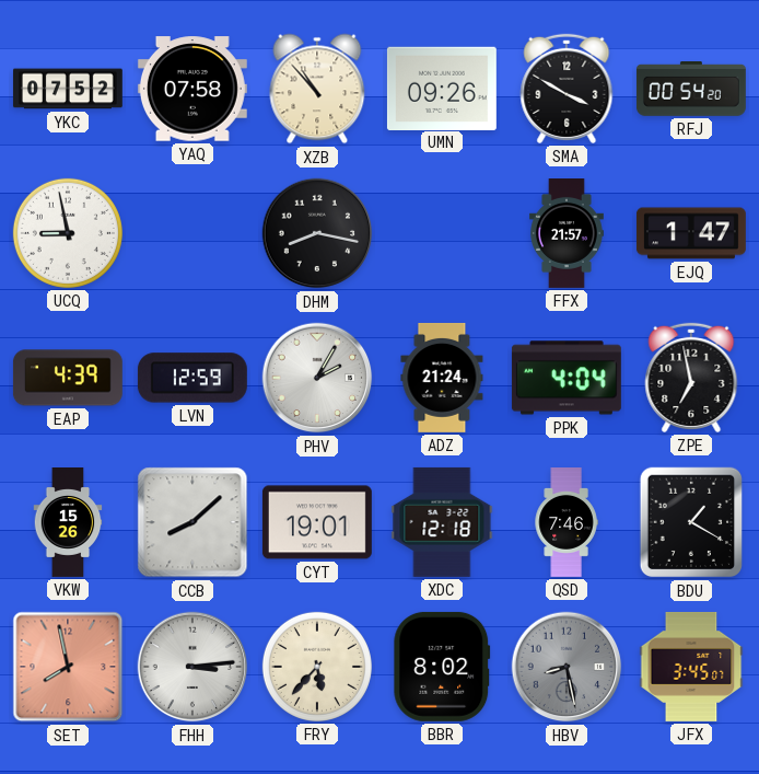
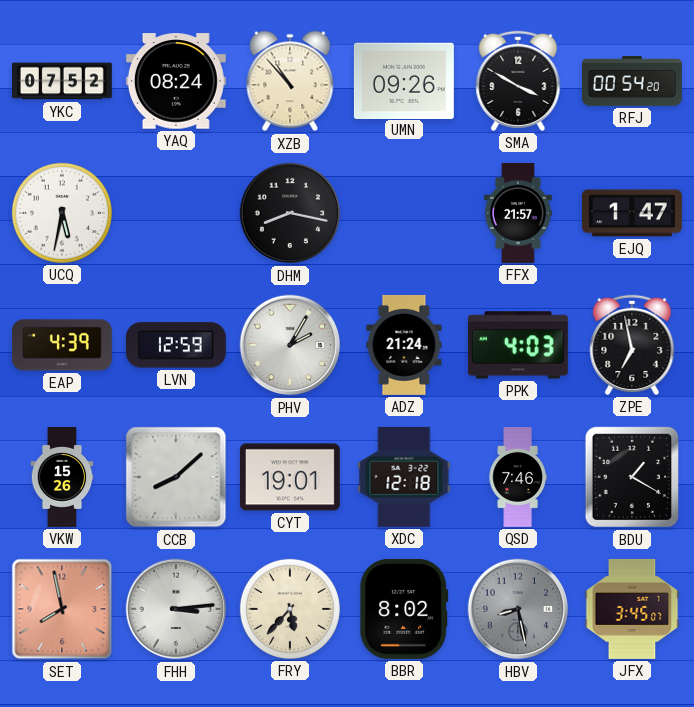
YAQ: 07:58 -> 08:24
UCQ: 8:58 -> 5:32
PPK: 4:04 -> 4:03
